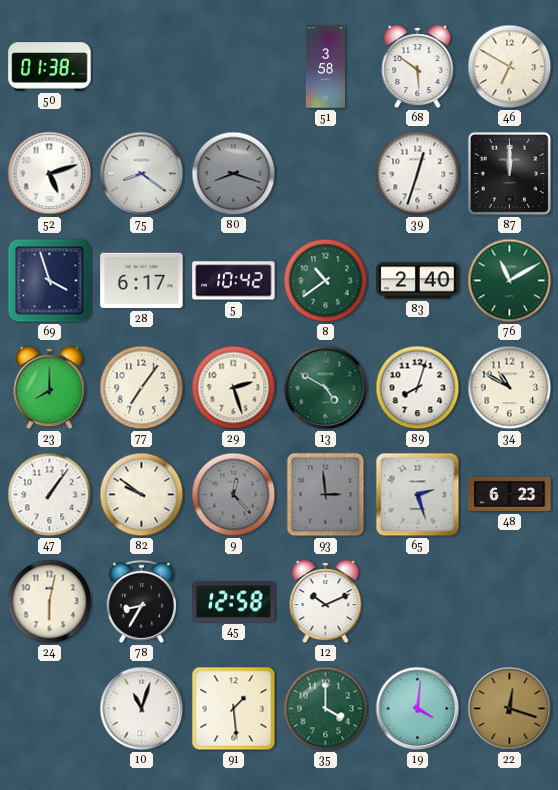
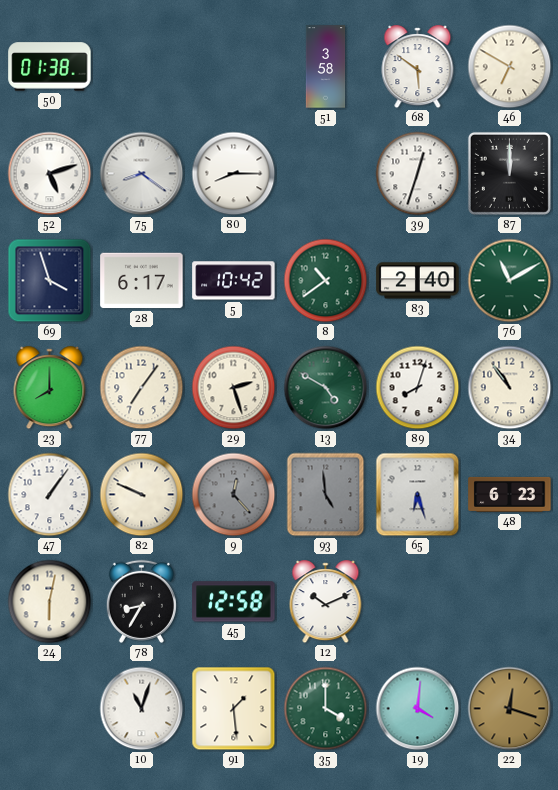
80: 8:18 -> 8:15
80 dial: grey -> white
34: 10:50 -> 10:54
82: 9:51 -> 9:49
93: 2:59 -> 4:59
65: 2:27 -> 6:27
